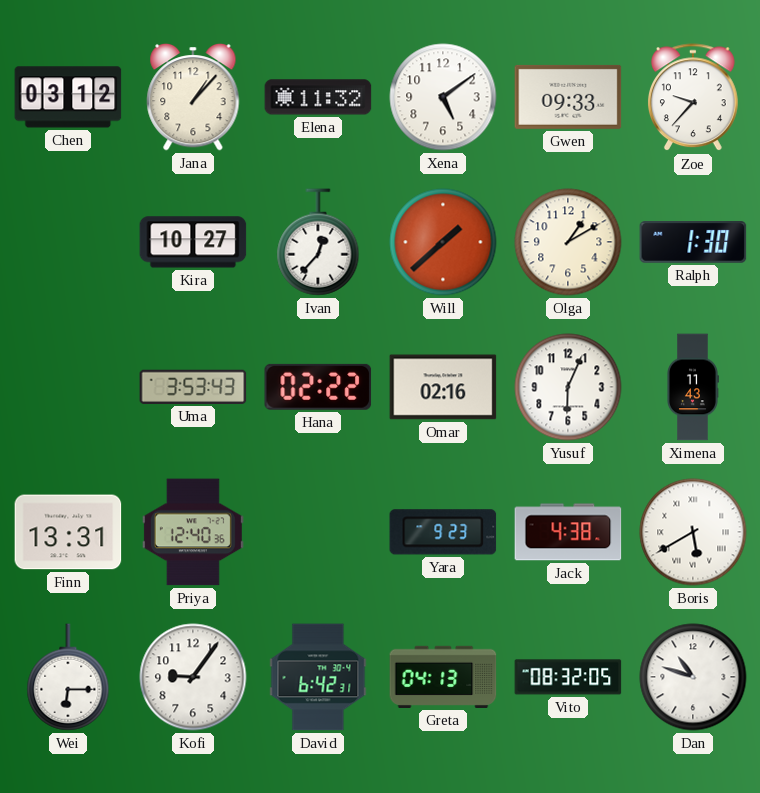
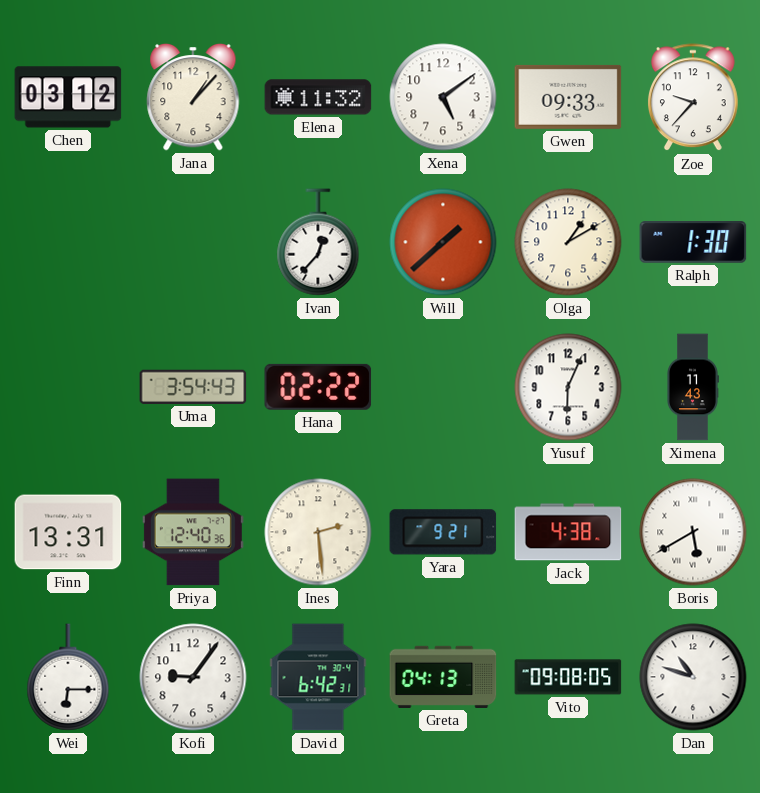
Kira: 10:27 -> none
Uma: 3:53 -> 3:54
Omar: 02:16 -> none
Ines: none -> 2:29
Yara: 9:23 -> 9:21
Vito: 08:32 -> 09:08
